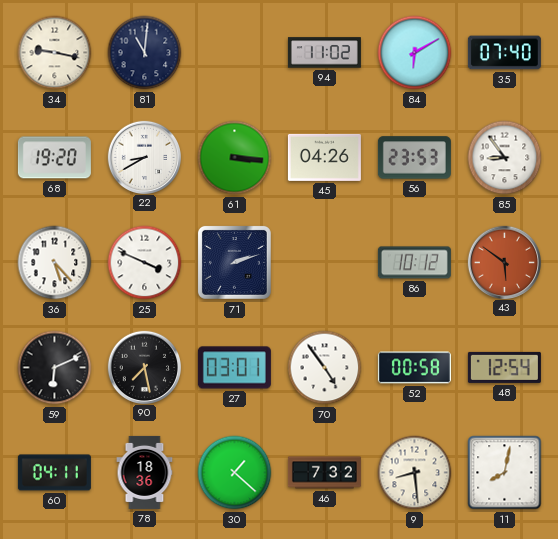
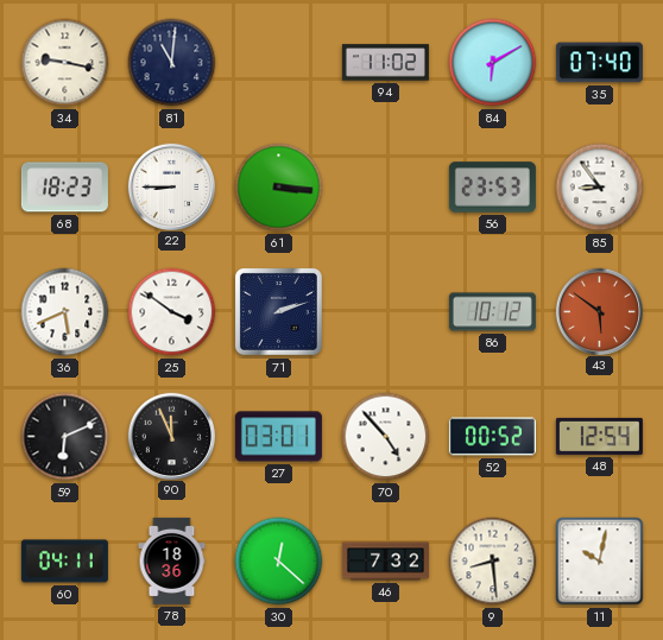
68: 19:20 -> 18:23
22: 8:40 -> 8:45
45: 04:26 -> none
36: 5:23 -> 5:41
25: 3:49 -> 3:51
90: 7:28 -> 11:56
70: 4:54 -> 4:53
52: 00:58 -> 00:52
30: 1:22 -> 12:22
11: 8:02 -> 10:02
